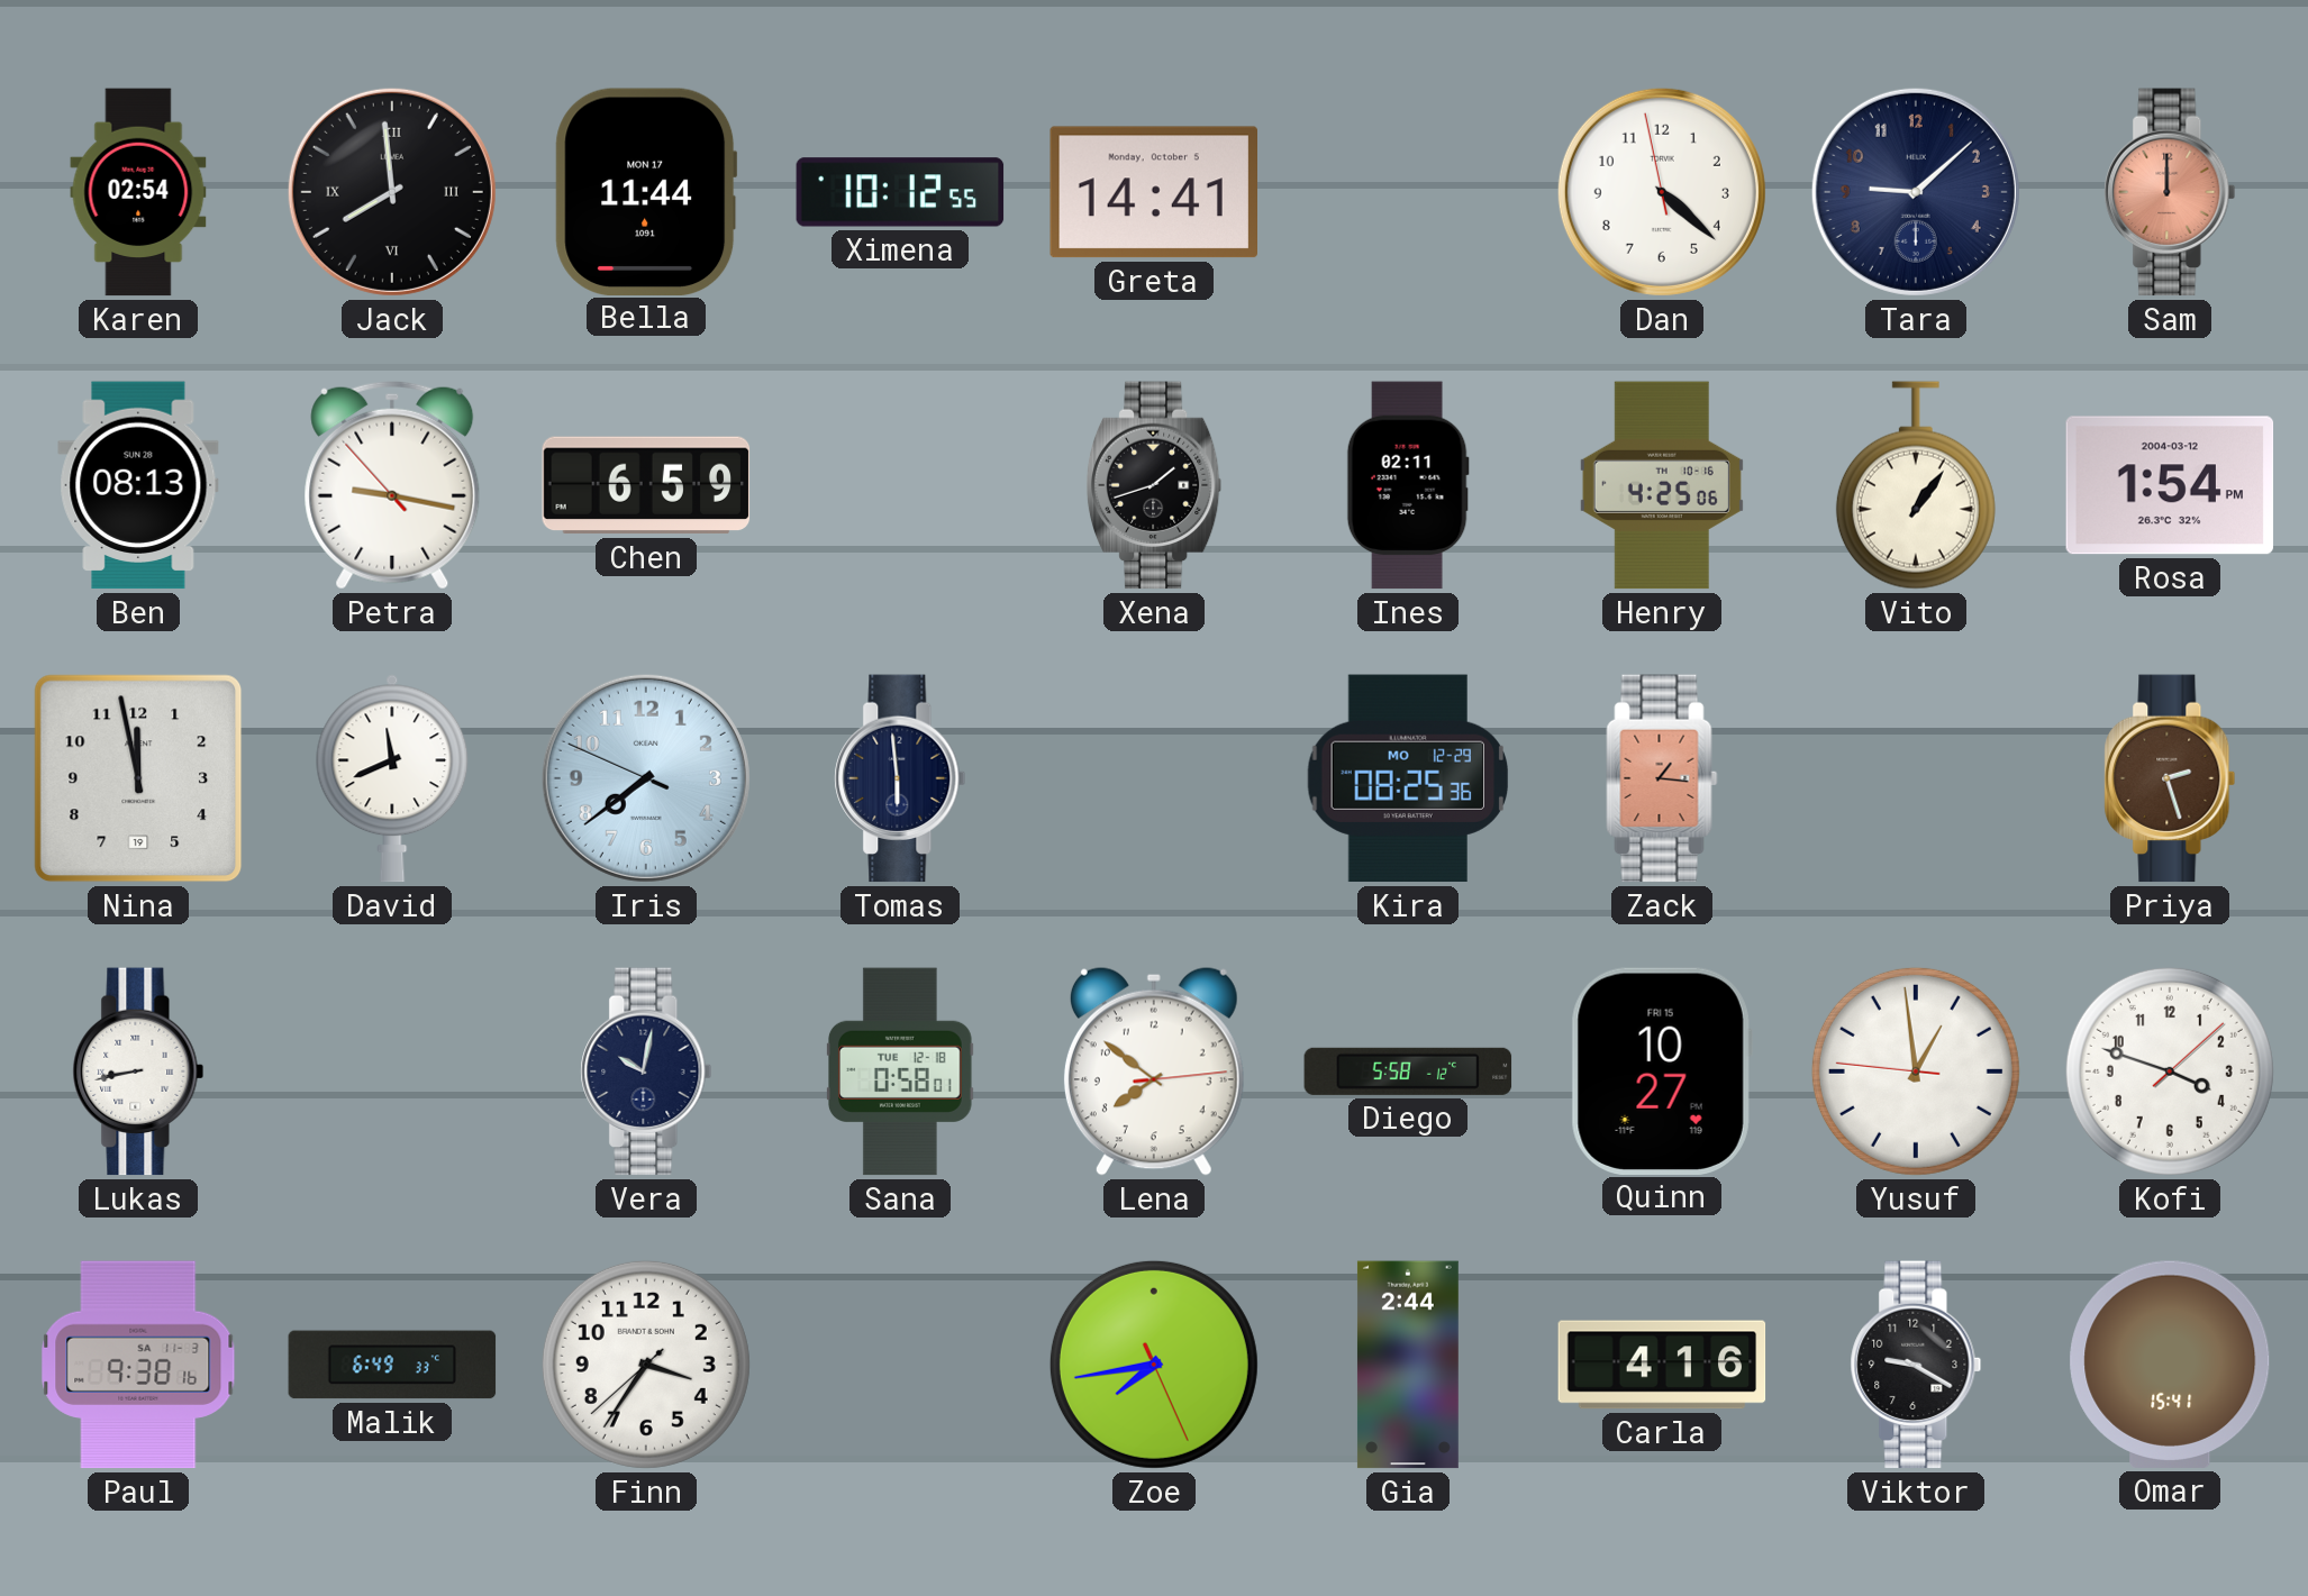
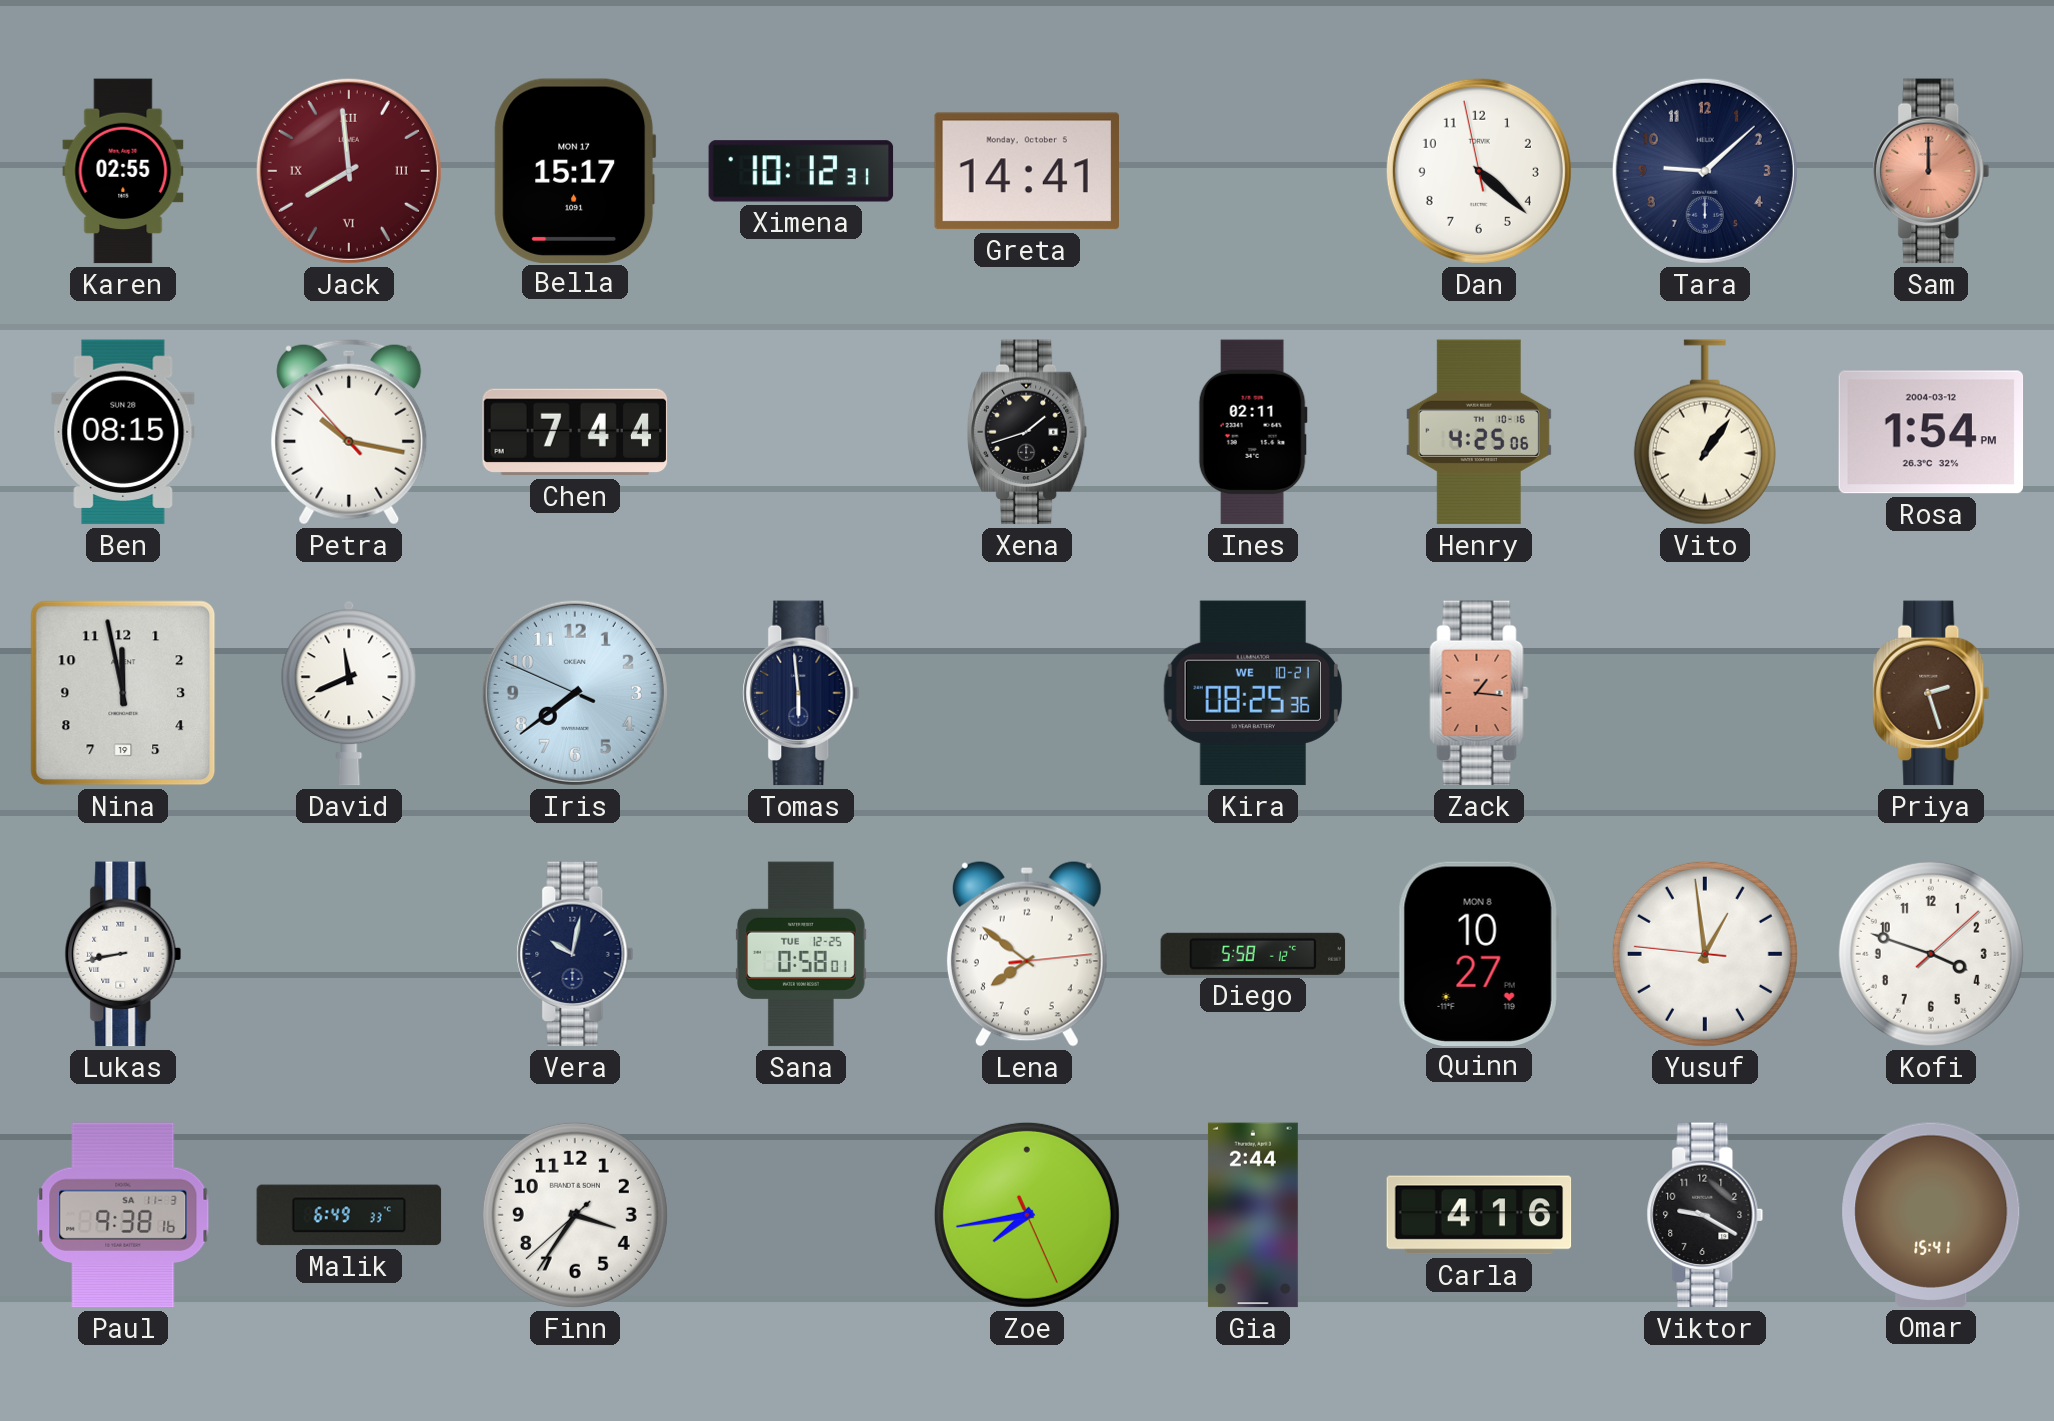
Karen: 02:54 -> 02:55
Jack dial: black -> burgundy
Bella: 11:44 -> 15:17
Ximena: 10:12:55 -> 10:12:31
Ben: 08:13 -> 08:15
Petra: 9:16 -> 10:16
Chen: 6:59 -> 7:44
Kira date: MO 12-29 -> WE 10-21
Sana date: TUE 12-18 -> TUE 12-25
Quinn date: FRI 15 -> MON 8
